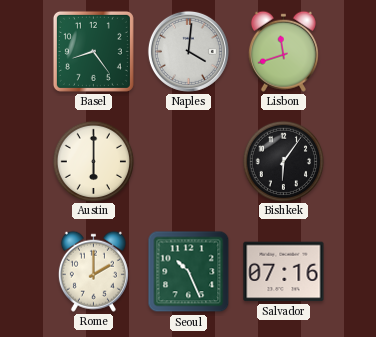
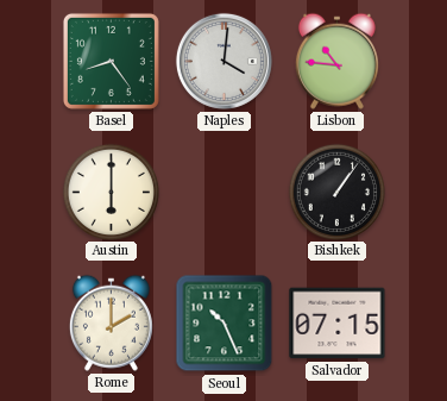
Lisbon: 11:42 -> 10:46
Bishkek: 6:06 -> 1:06
Salvador: 07:16 -> 07:15
